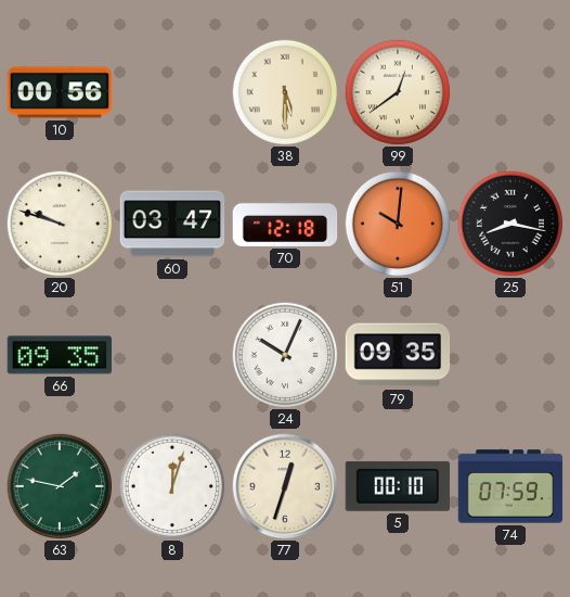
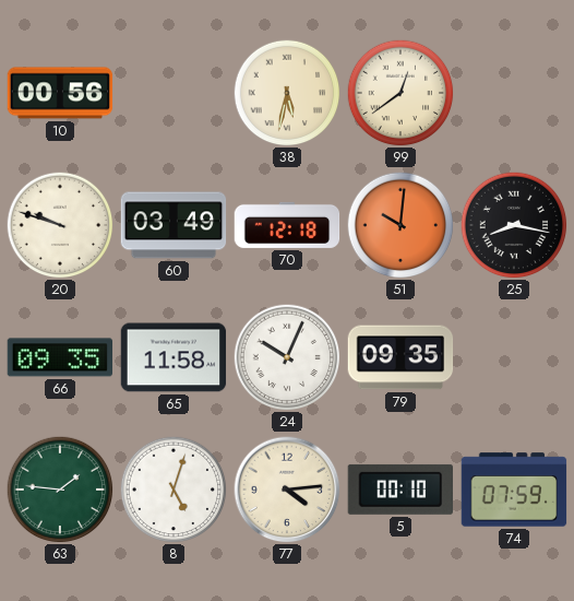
38: 5:30 -> 5:32
60: 03:47 -> 03:49
65: none -> 11:58
63: 1:47 -> 1:46
8: 12:03 -> 5:03
77: 12:33 -> 4:14
